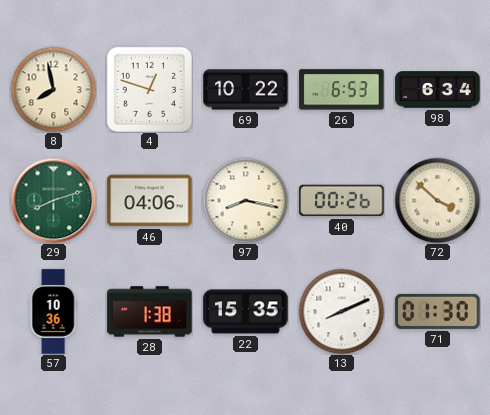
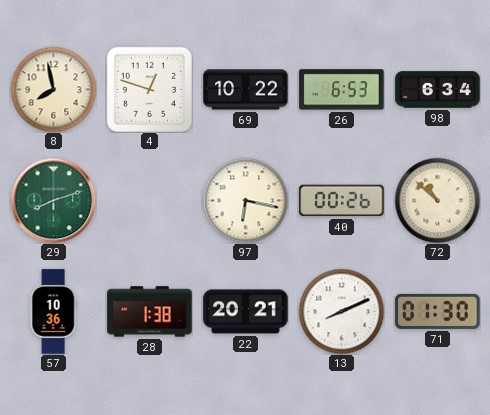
46: 04:06 -> none
97: 8:17 -> 6:17
72: 3:52 -> 10:52
22: 15:35 -> 20:21
